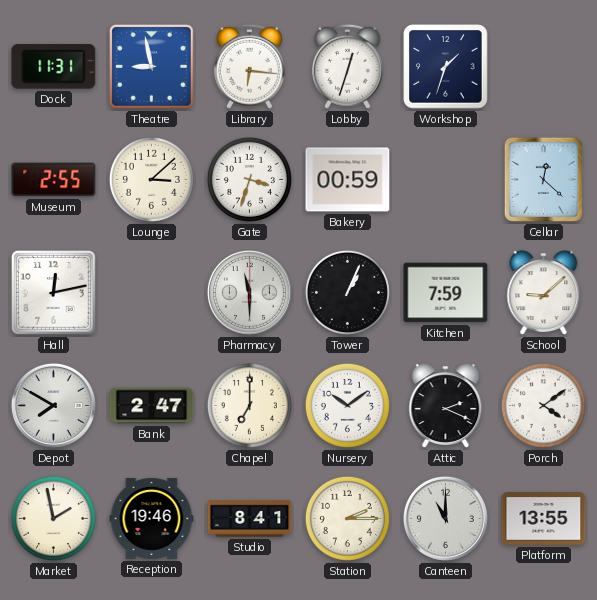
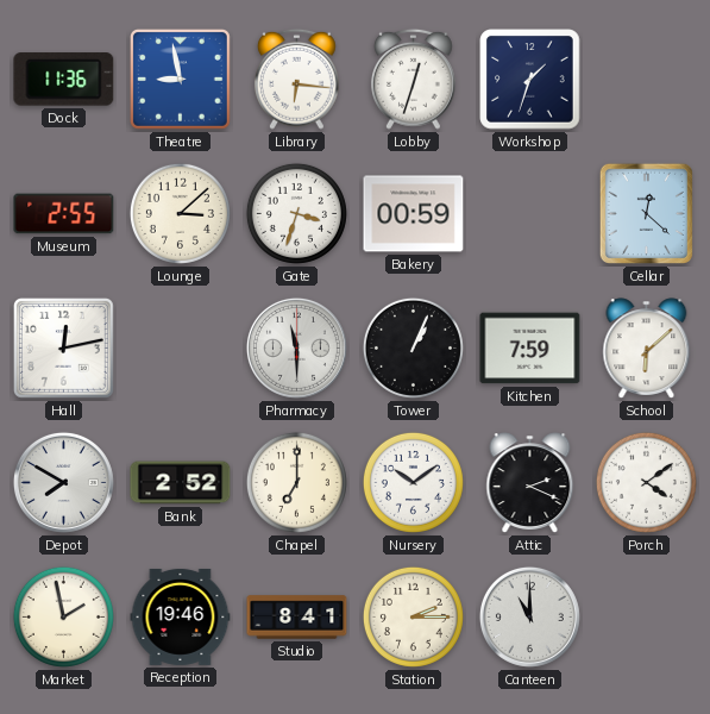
Dock: 11:31 -> 11:36
School: 9:08 -> 6:08
Bank: 2:47 -> 2:52
Platform: 13:55 -> none
